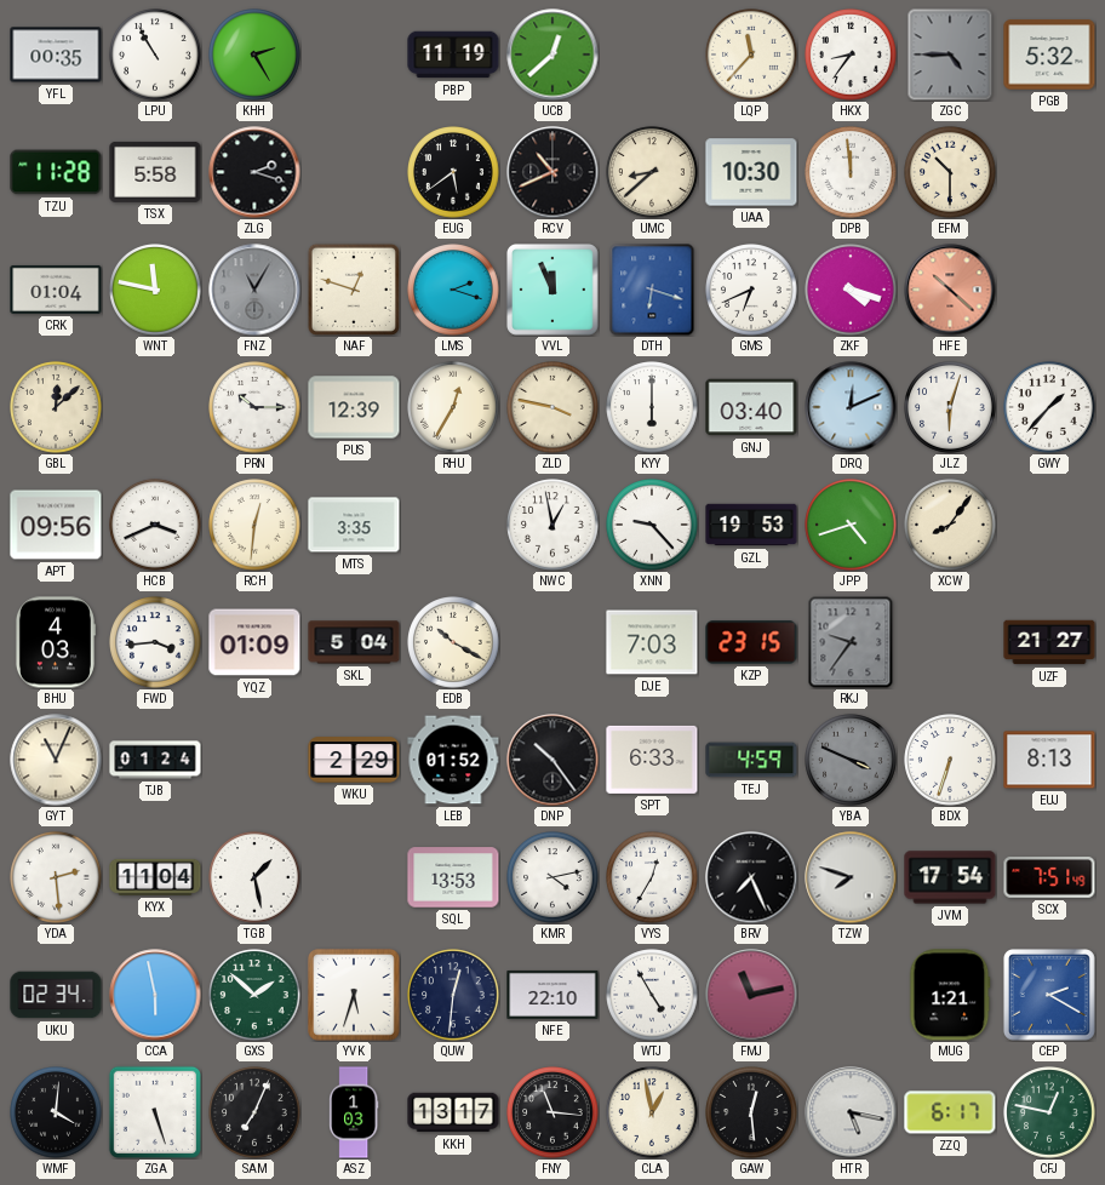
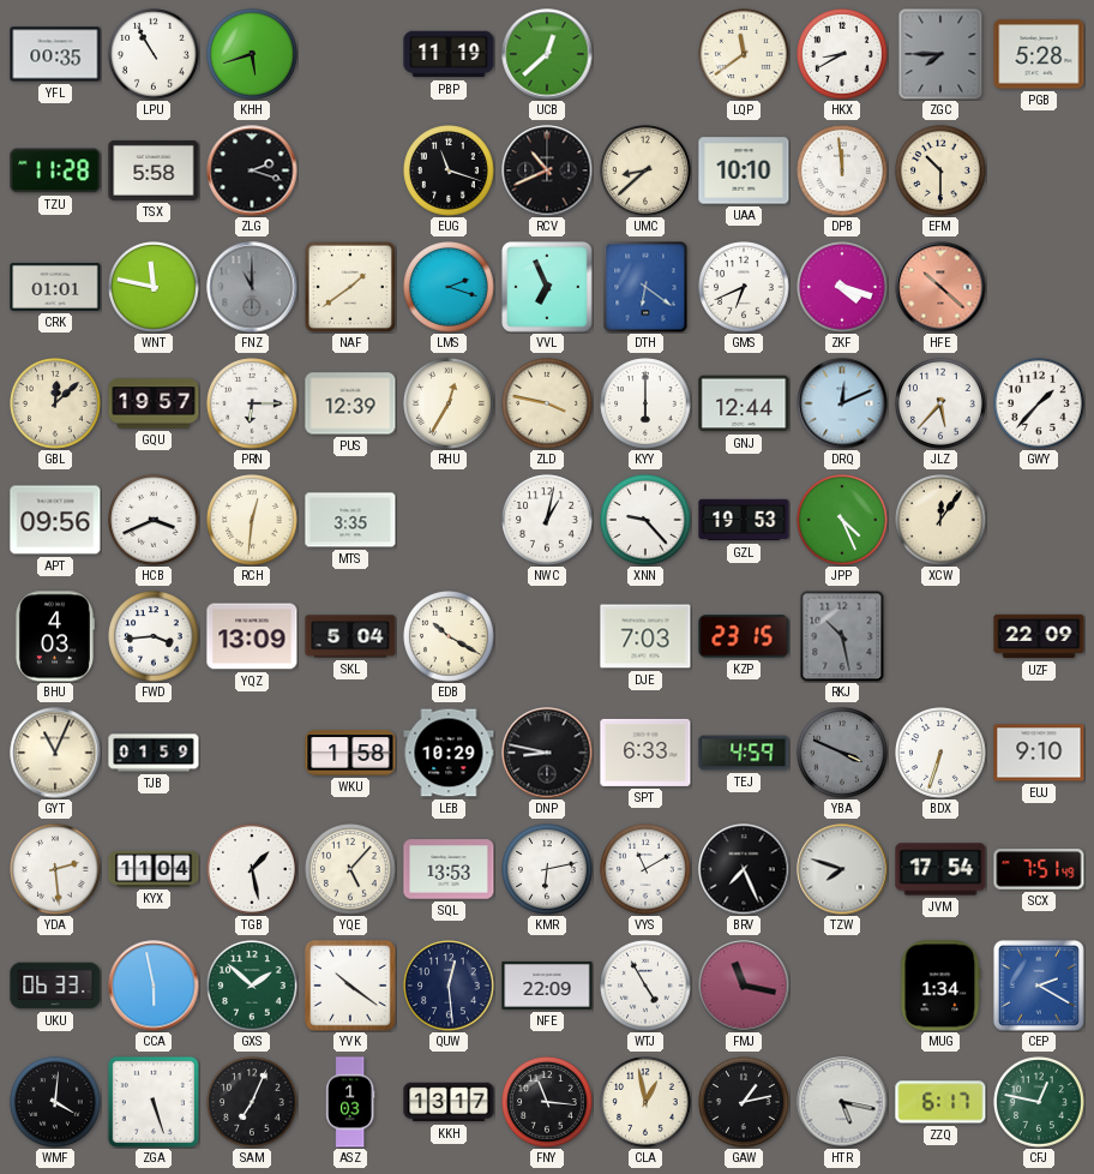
KHH: 2:25 -> 5:42
LQP: 11:37 -> 11:39
HKX: 8:36 -> 8:40
ZGC: 4:45 -> 7:45
PGB: 5:32 -> 5:28
EUG: 5:39 -> 11:18
UAA: 10:30 -> 10:10
CRK: 01:04 -> 01:01
FNZ: 11:05 -> 11:00
NAF: 12:48 -> 1:39
VVL: 11:56 -> 6:56
DTH: 6:18 -> 6:21
GQU: none -> 19:57
PRN: 10:15 -> 6:15
GNJ: 03:40 -> 12:44
JLZ: 6:03 -> 5:37
NWC: 12:58 -> 1:02
JPP: 4:42 -> 4:26
XCW: 8:06 -> 12:06
YQZ: 01:09 -> 13:09
RKJ: 9:36 -> 10:28
UZF: 21:27 -> 22:09
TJB: 01:24 -> 01:59
WKU: 2:29 -> 1:58
LEB: 01:52 -> 10:29
DNP: 10:24 -> 8:47
EUJ: 8:13 -> 9:10
YQE: none -> 5:07
KMR: 4:13 -> 6:13
VYS: 12:35 -> 11:10
UKU: 02:34 -> 06:33
YVK: 5:33 -> 10:21
QUW: 12:31 -> 12:29
NFE: 22:10 -> 22:09
FMJ: 11:13 -> 11:17
MUG: 1:21 -> 1:34
GAW: 12:29 -> 1:13
